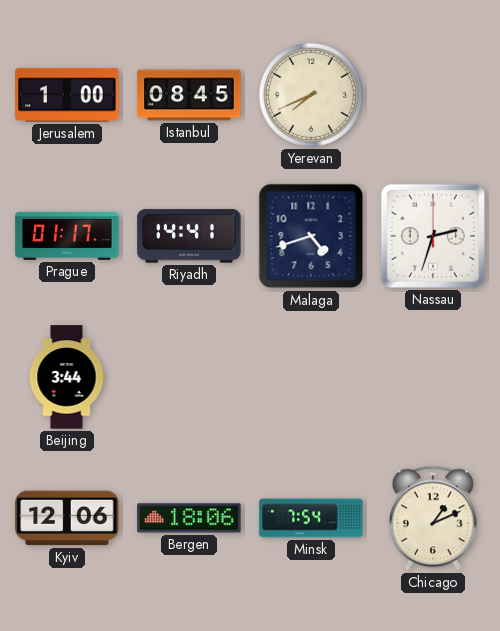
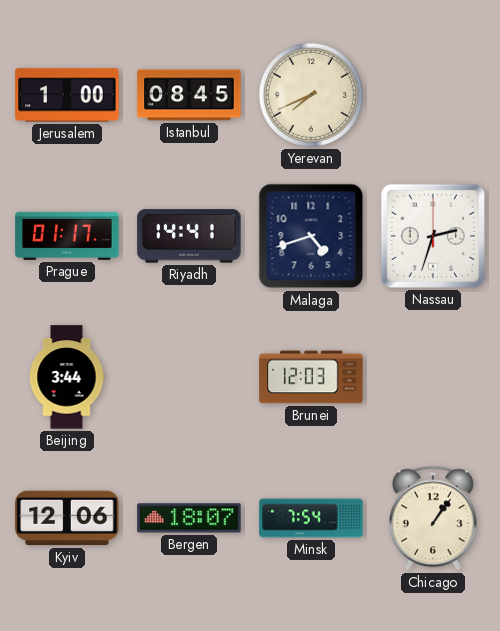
Brunei: none -> 12:03
Bergen: 18:06 -> 18:07
Chicago: 1:11 -> 1:06
